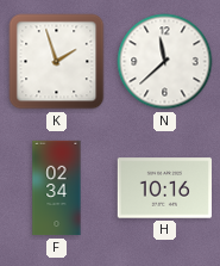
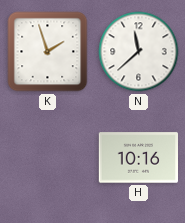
F: 02:34 -> none
